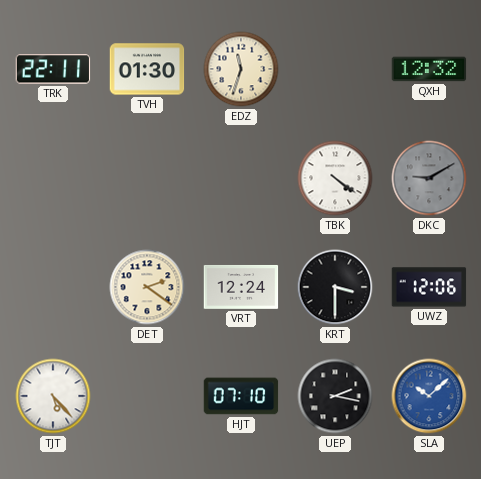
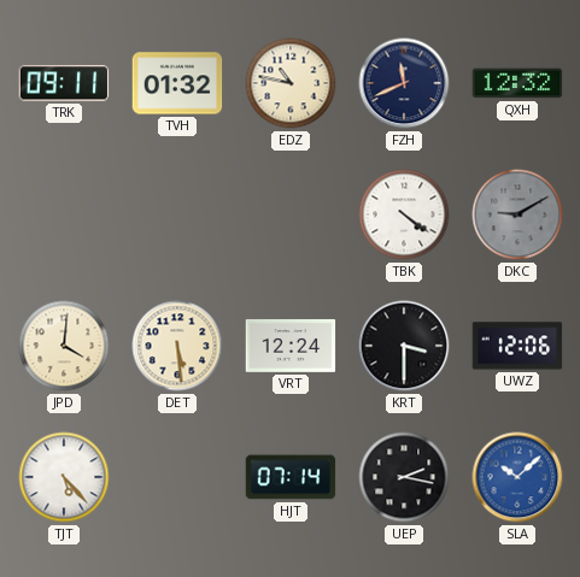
TRK: 22:11 -> 09:11
TVH: 01:30 -> 01:32
EDZ: 11:33 -> 10:47
FZH: none -> 11:41
JPD: none -> 4:01
DET: 2:21 -> 5:29
HJT: 07:10 -> 07:14
